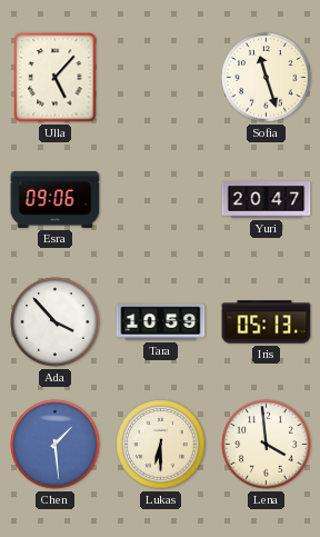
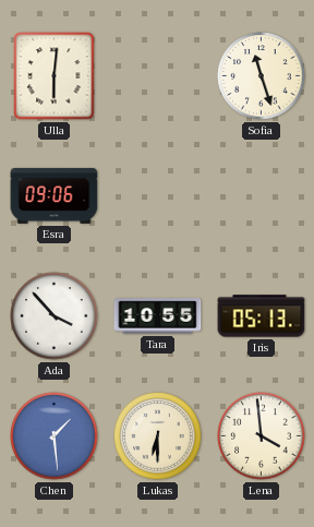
Ulla: 5:07 -> 6:01
Yuri: 20:47 -> none
Tara: 10:59 -> 10:55
